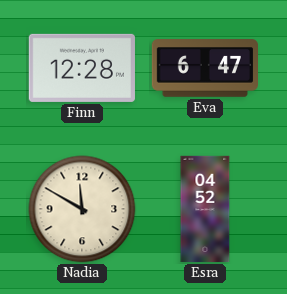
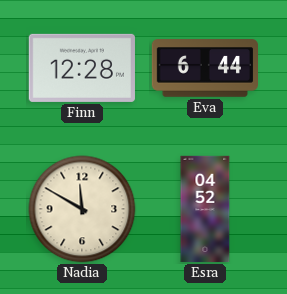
Eva: 6:47 -> 6:44
